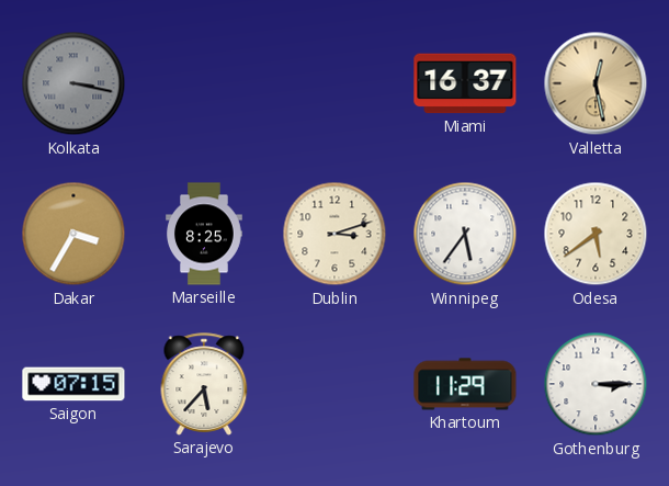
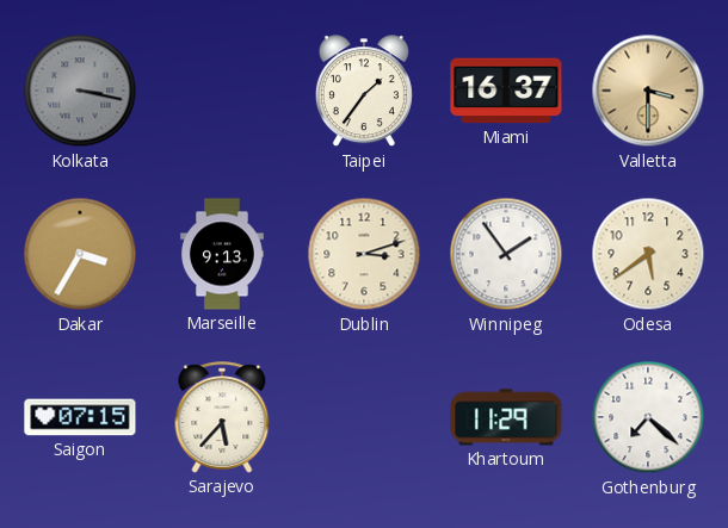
Taipei: none -> 1:36
Valletta: 12:28 -> 3:30
Marseille: 8:25 -> 9:13
Winnipeg: 5:36 -> 1:54
Gothenburg: 3:15 -> 7:22
